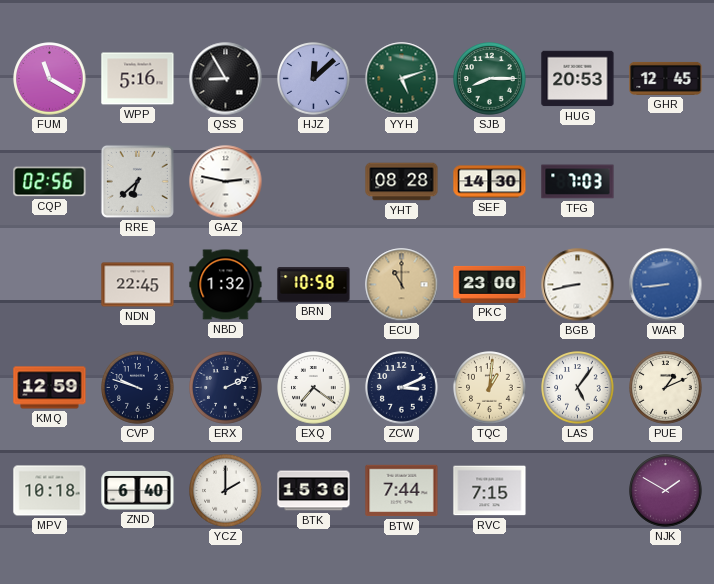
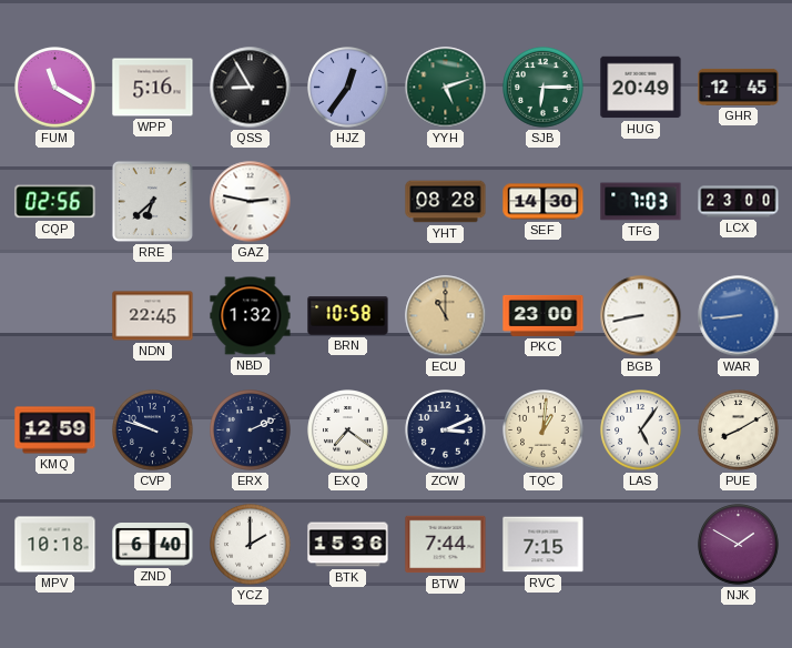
HJZ: 12:08 -> 12:36
SJB: 8:15 -> 6:15
HUG: 20:53 -> 20:49
LCX: none -> 23:00
PUE: 1:11 -> 8:10
